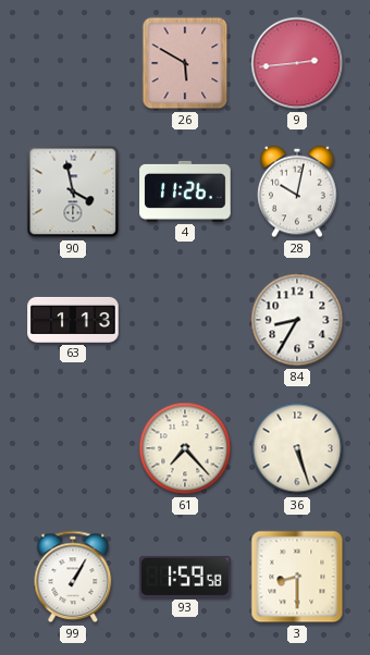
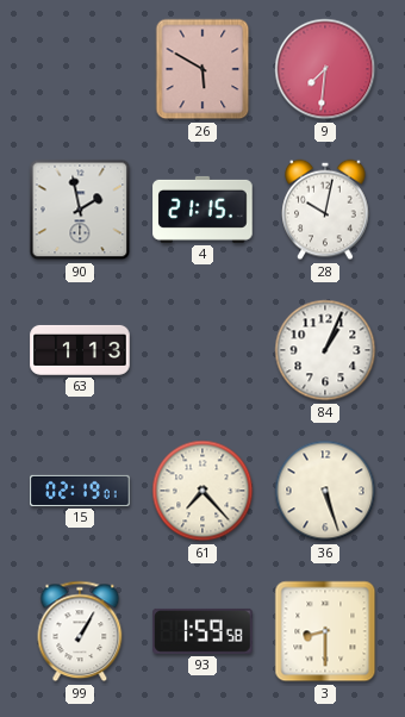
9: 2:44 -> 7:31
90: 3:58 -> 1:58
4: 11:26 -> 21:15
84: 8:35 -> 1:04
15: none -> 02:19
